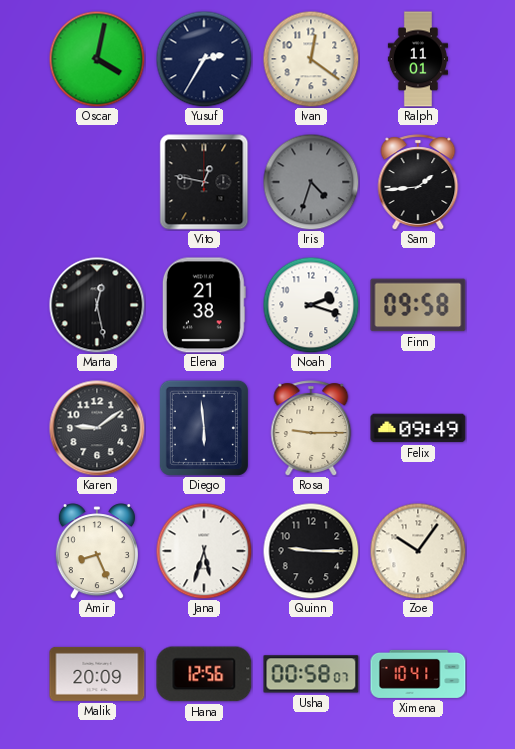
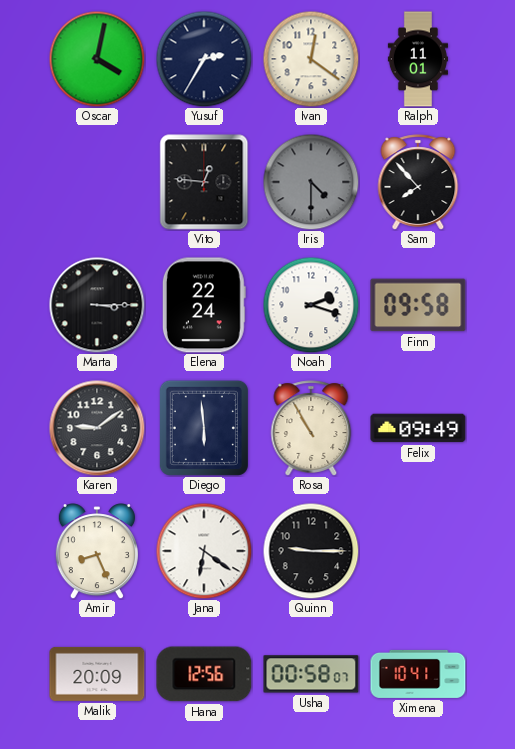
Vito: 12:47 -> 12:46
Iris: 4:33 -> 4:30
Sam: 1:44 -> 7:53
Marta: 12:28 -> 3:15
Elena: 21:38 -> 22:24
Rosa: 9:15 -> 10:55
Jana: 5:33 -> 6:21
Zoe: 10:06 -> none
